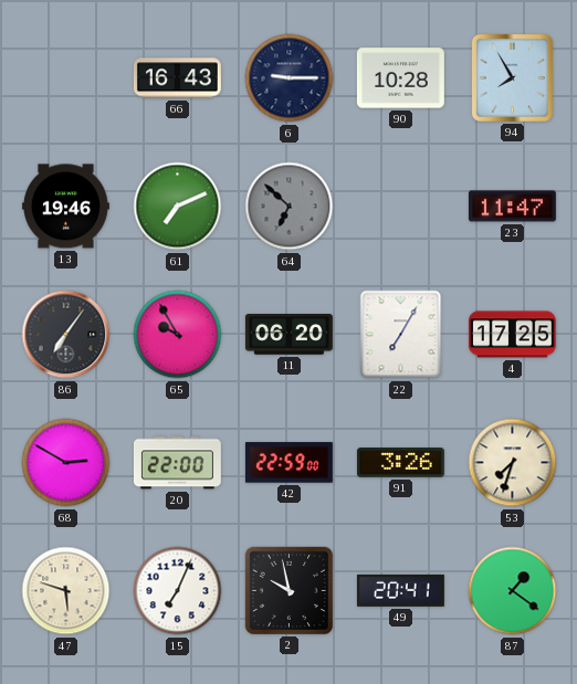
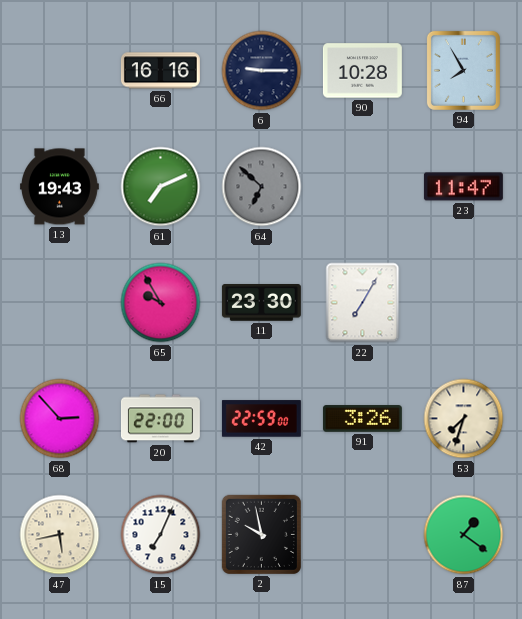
66: 16:43 -> 16:16
13: 19:46 -> 19:43
86: 7:06 -> none
11: 06:20 -> 23:30
4: 17:25 -> none
68: 2:50 -> 2:53
47: 5:48 -> 5:43
49: 20:41 -> none
